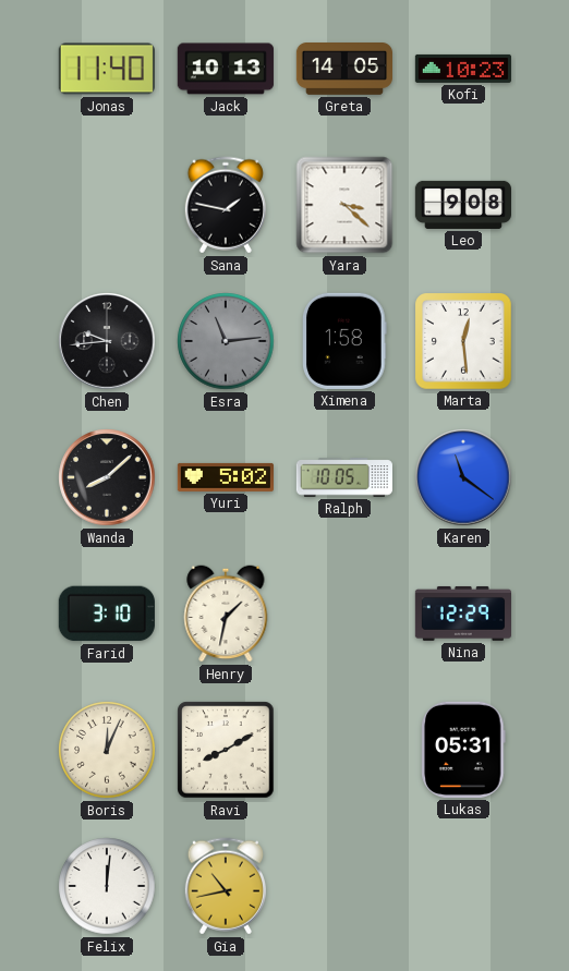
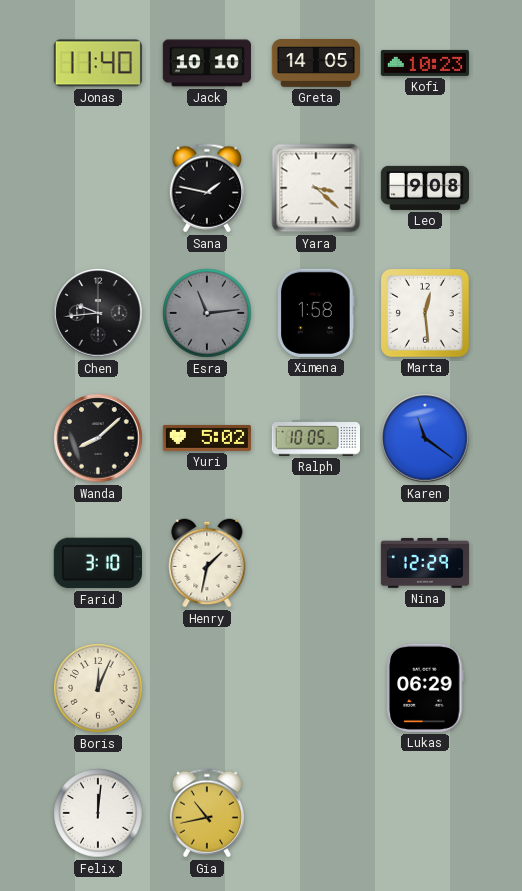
Jack: 10:13 -> 10:10
Ravi: 8:10 -> none
Lukas: 05:31 -> 06:29
